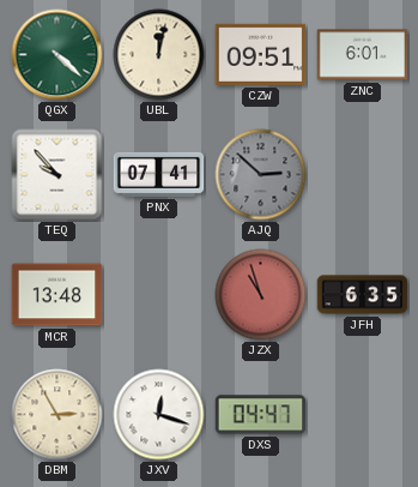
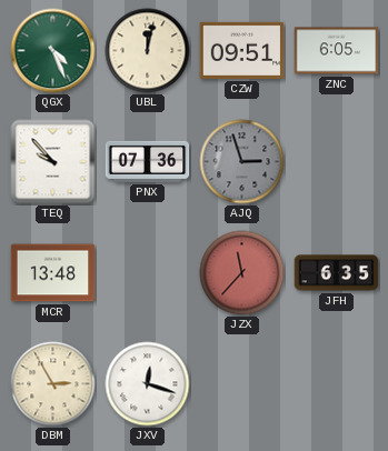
QGX: 4:22 -> 4:26
ZNC: 6:01 -> 6:05
PNX: 07:41 -> 07:36
AJQ: 2:52 -> 2:57
JZX: 10:57 -> 11:37
DXS: 04:47 -> none
